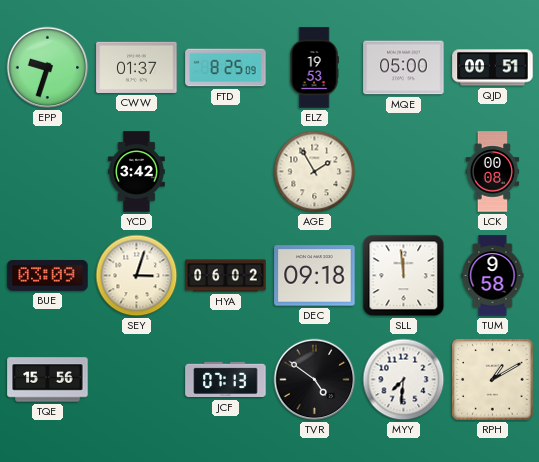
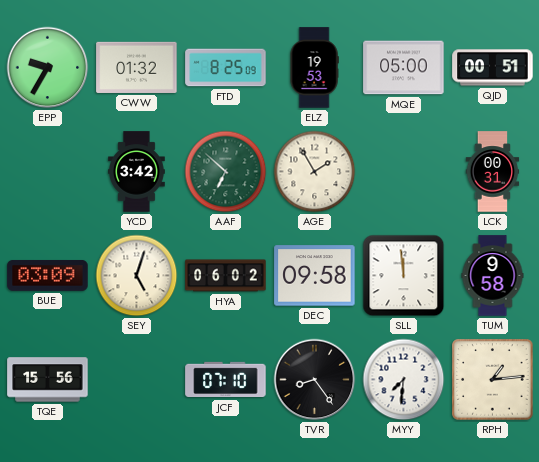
EPP: 9:33 -> 9:35
CWW: 01:37 -> 01:32
AAF: none -> 6:52
LCK: 00:08 -> 00:31
SEY: 3:03 -> 5:03
DEC: 09:18 -> 09:58
JCF: 07:13 -> 07:10
TVR: 4:51 -> 8:24
RPH: 1:10 -> 1:14
